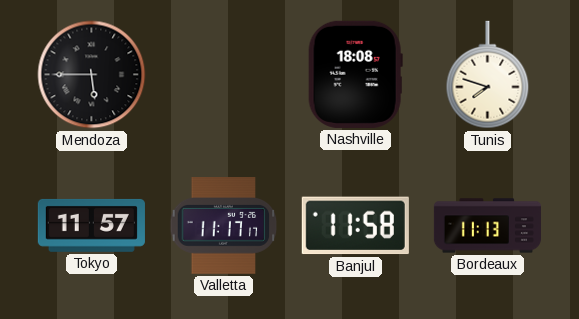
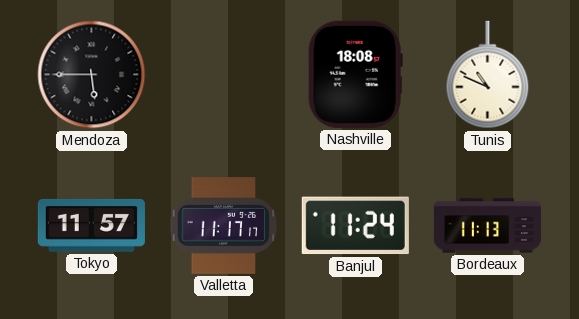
Tunis: 7:48 -> 10:49
Banjul: 11:58 -> 11:24
